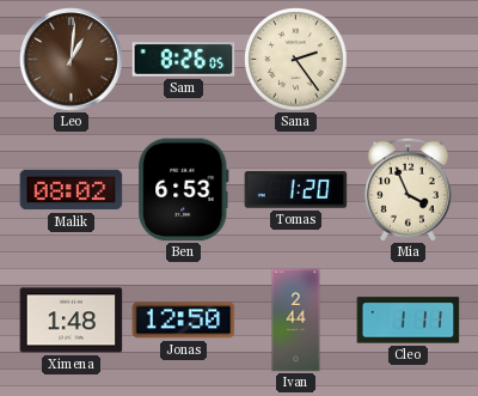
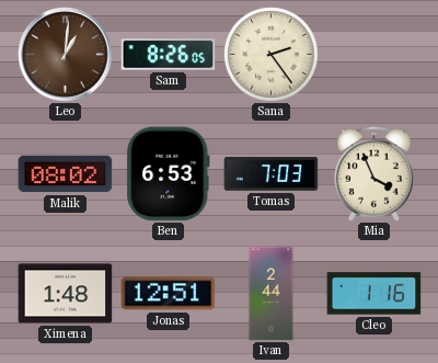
Tomas: 1:20 -> 7:03
Jonas: 12:50 -> 12:51
Cleo: 1:11 -> 1:16
